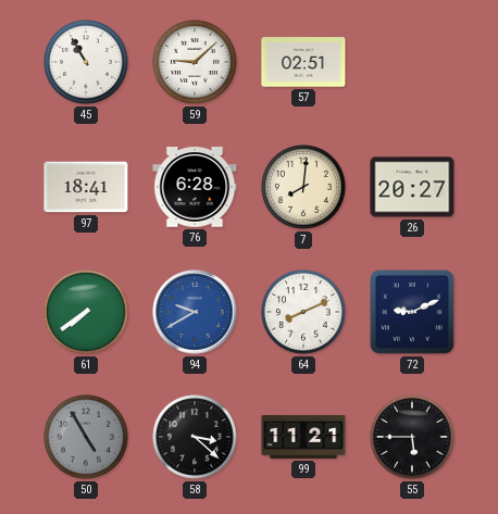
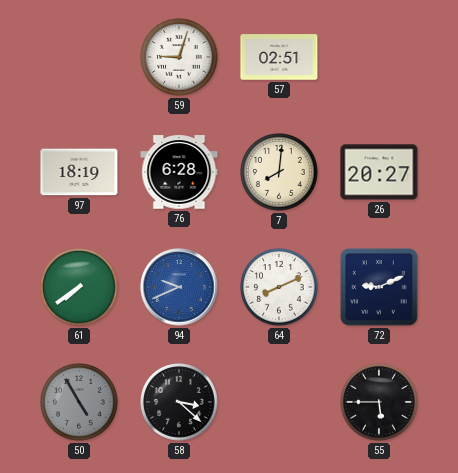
45: 10:55 -> none
59: 9:08 -> 9:03
97: 18:41 -> 18:19
94: 9:40 -> 9:41
99: 11:21 -> none
